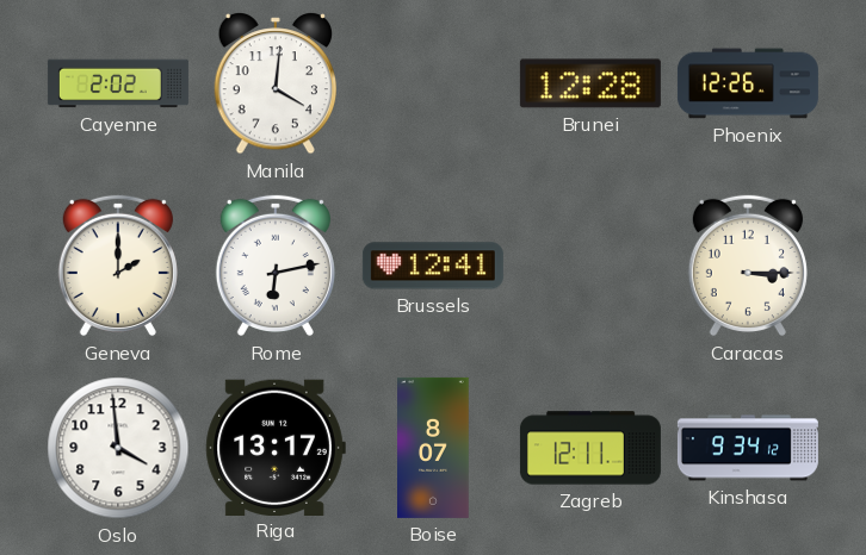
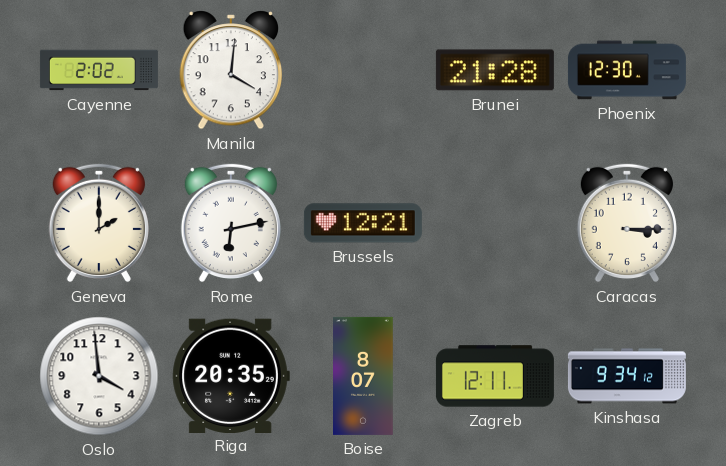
Brunei: 12:28 -> 21:28
Phoenix: 12:26 -> 12:30
Brussels: 12:41 -> 12:21
Riga: 13:17 -> 20:35
